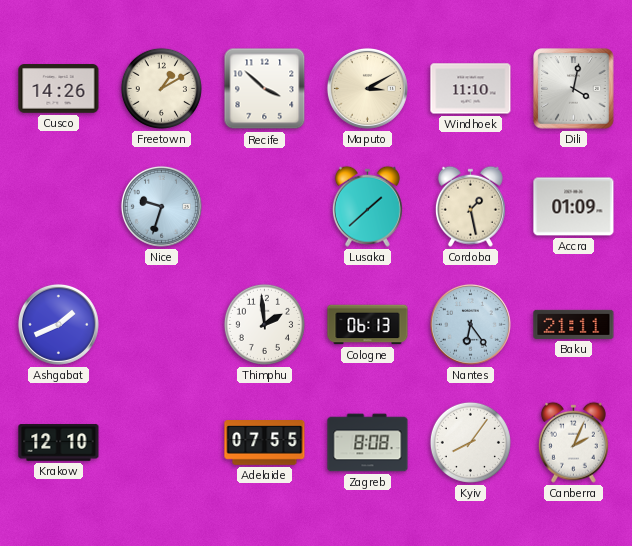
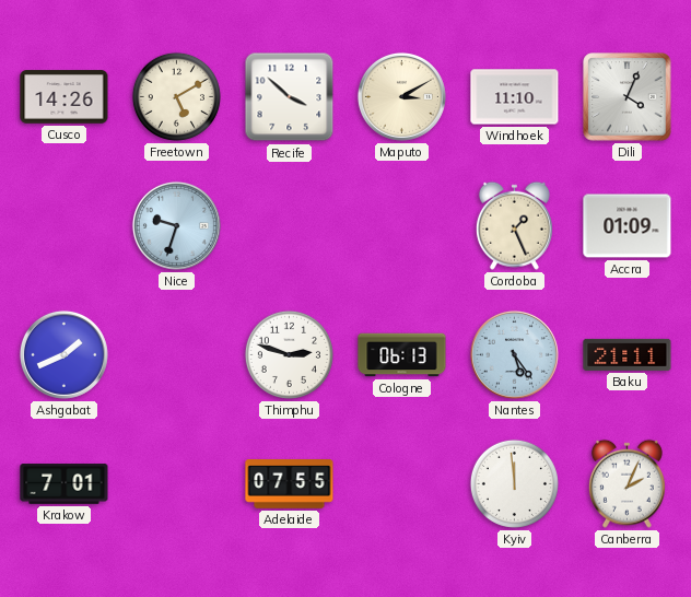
Freetown: 1:10 -> 5:10
Dili: 4:02 -> 4:04
Lusaka: 1:38 -> none
Cordoba: 1:28 -> 1:26
Thimphu: 1:59 -> 2:48
Nantes: 6:24 -> 5:24
Krakow: 12:10 -> 7:01
Zagreb: 8:08 -> none
Kyiv: 8:06 -> 11:59
